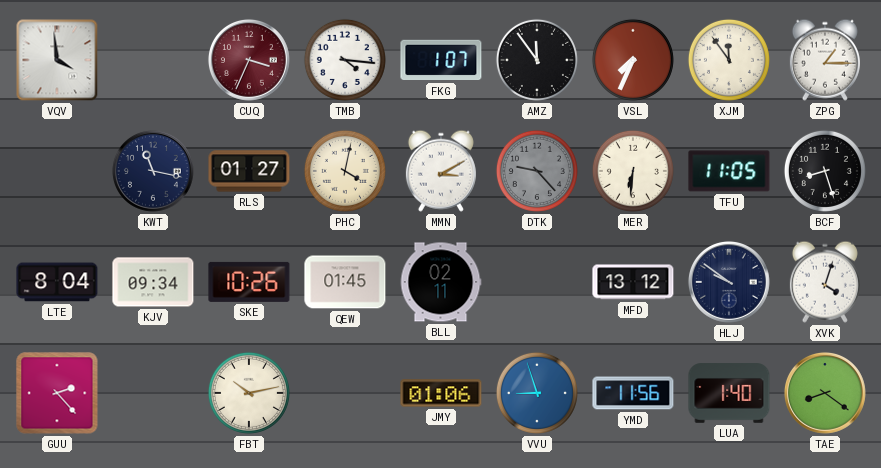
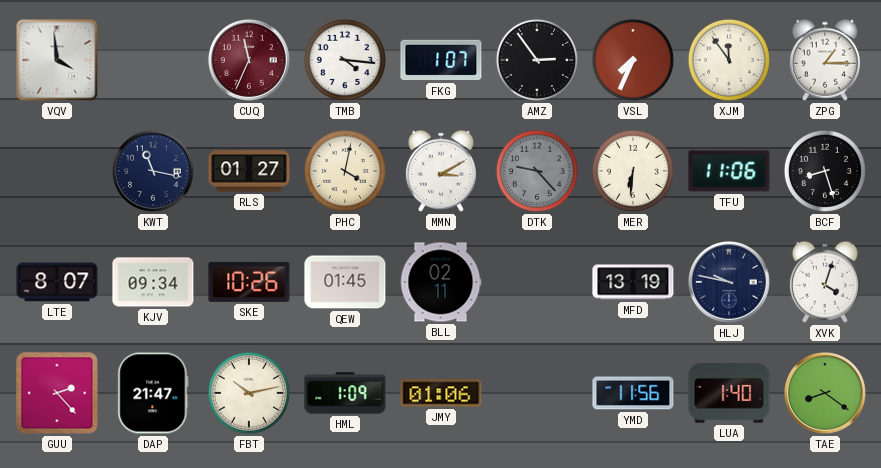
CUQ: 3:34 -> 11:34
AMZ: 11:54 -> 2:54
TFU: 11:05 -> 11:06
LTE: 8:04 -> 8:07
MFD: 13:12 -> 13:19
HLJ: 9:51 -> 9:47
DAP: none -> 21:47
HML: none -> 1:09
VVU: 8:57 -> none
